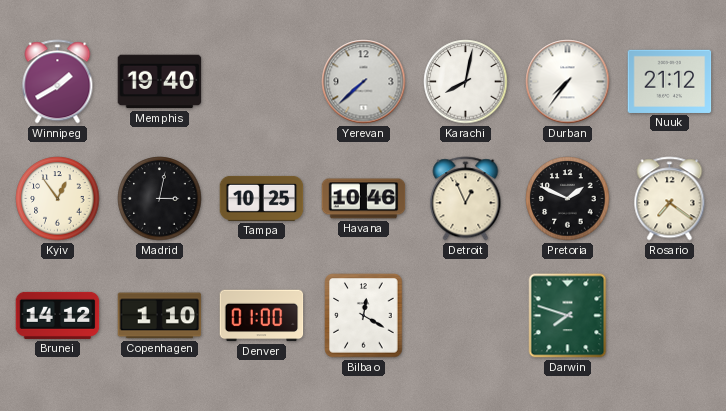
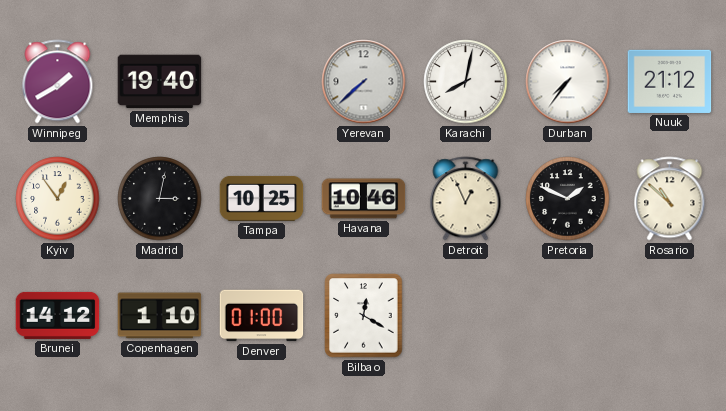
Rosario: 7:21 -> 10:52
Darwin: 7:48 -> none
